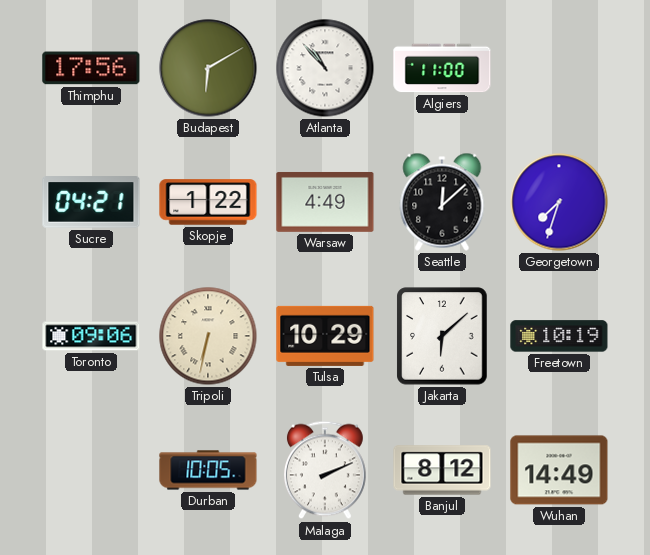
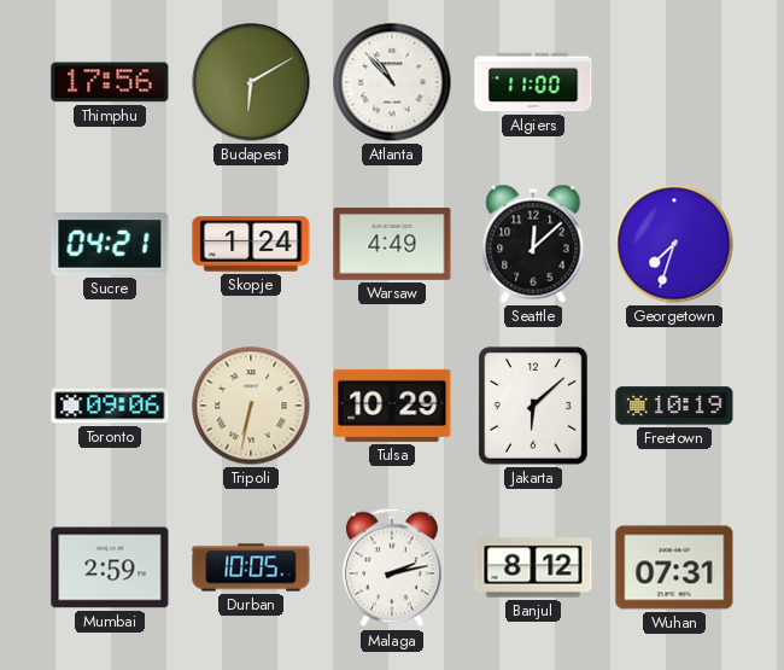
Skopje: 1:22 -> 1:24
Mumbai: none -> 2:59
Malaga: 2:11 -> 2:13
Wuhan: 14:49 -> 07:31
